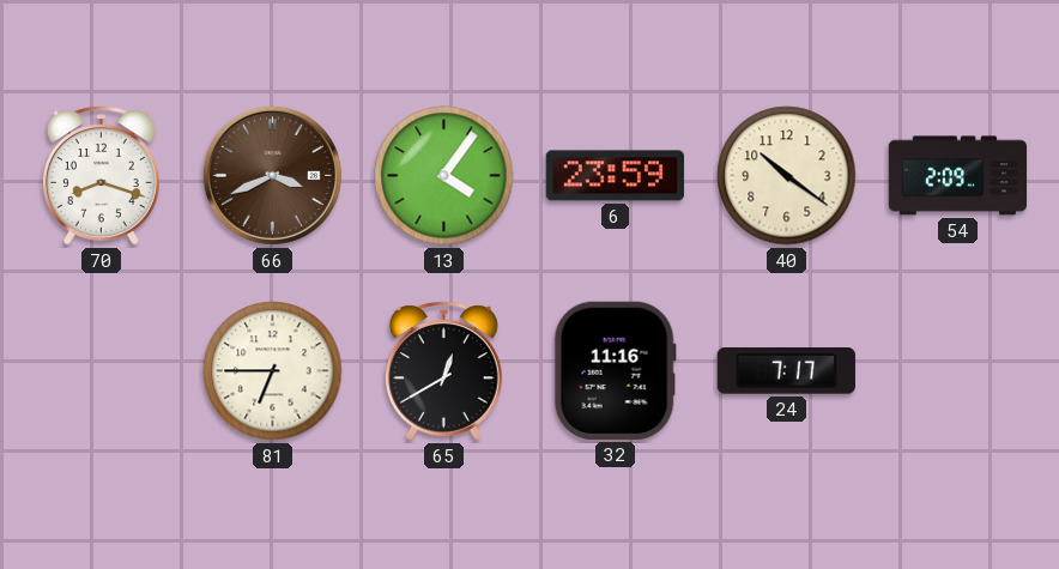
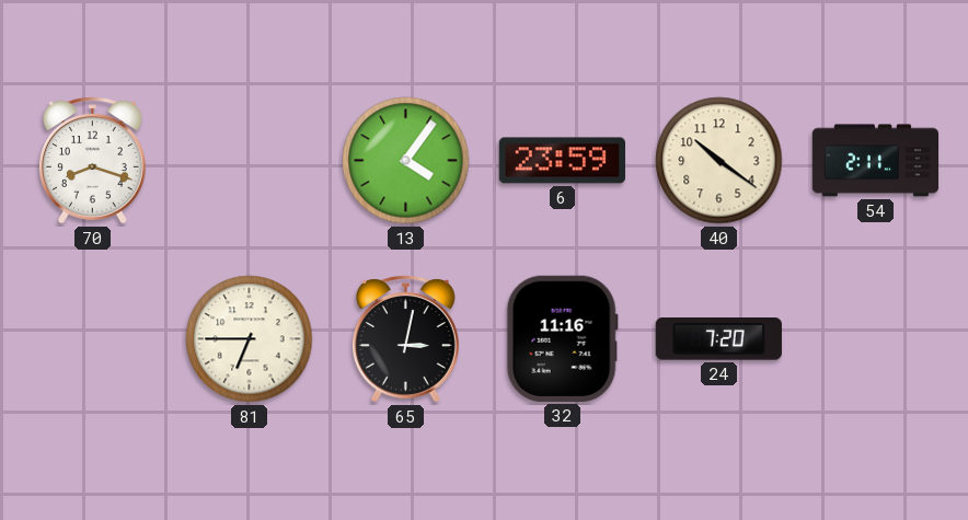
66: 3:41 -> none
54: 2:09 -> 2:11
65: 12:40 -> 3:02
24: 7:17 -> 7:20
